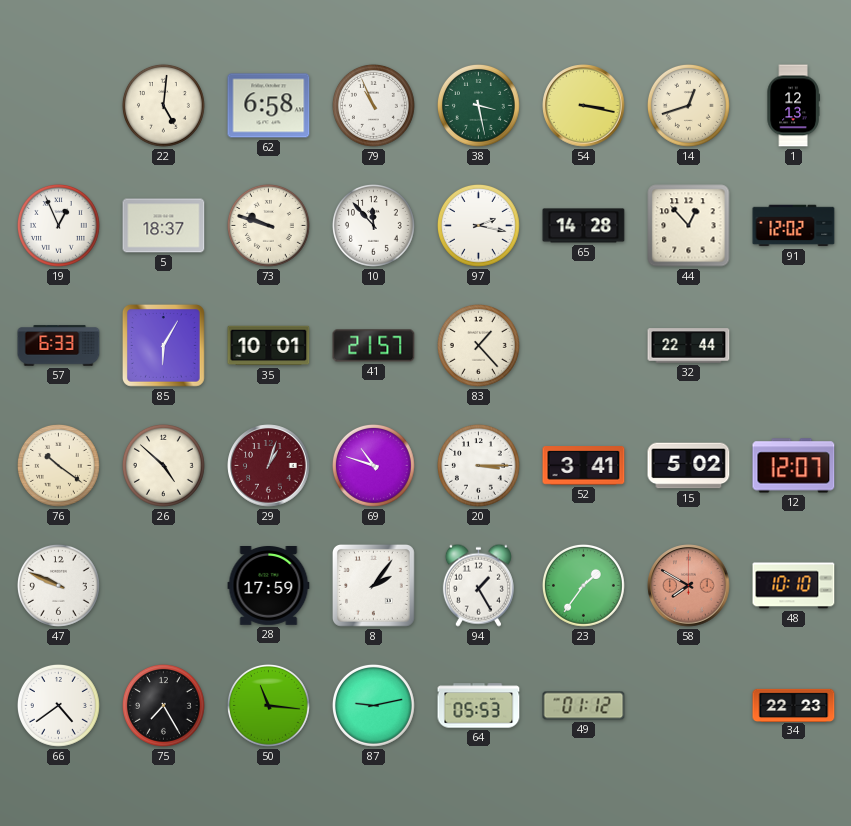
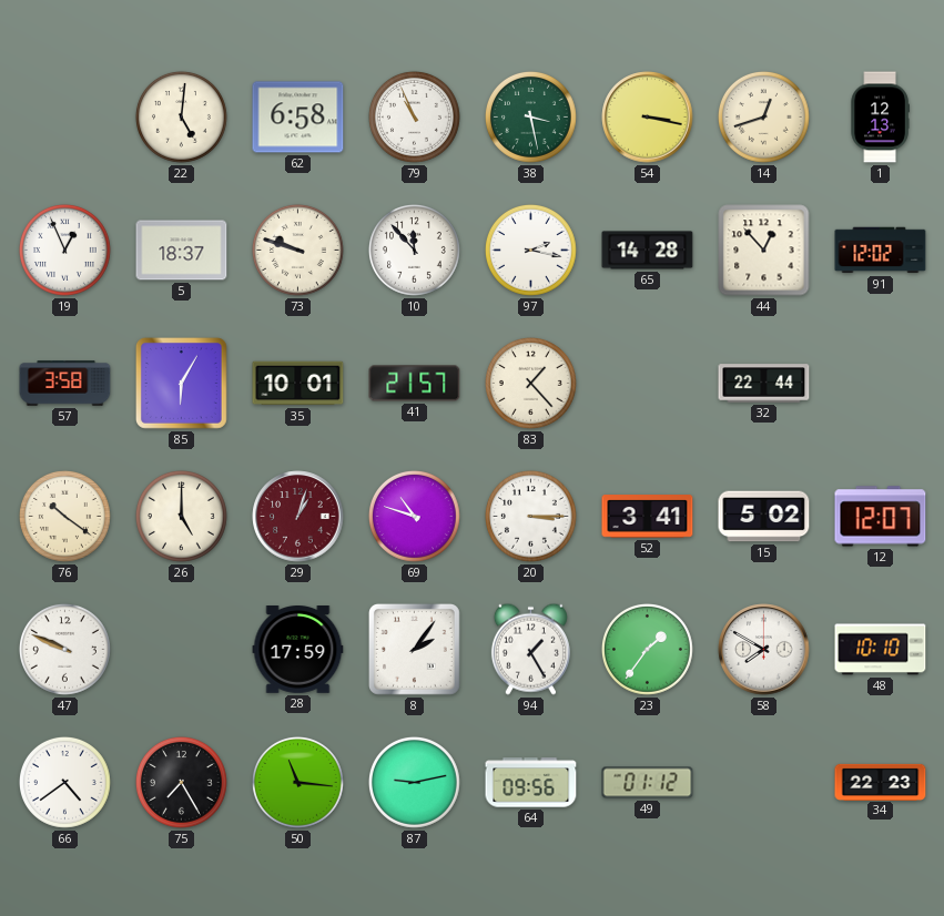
57: 6:33 -> 3:58
26: 4:52 -> 5:00
58 dial: salmon -> white
64: 05:53 -> 09:56
